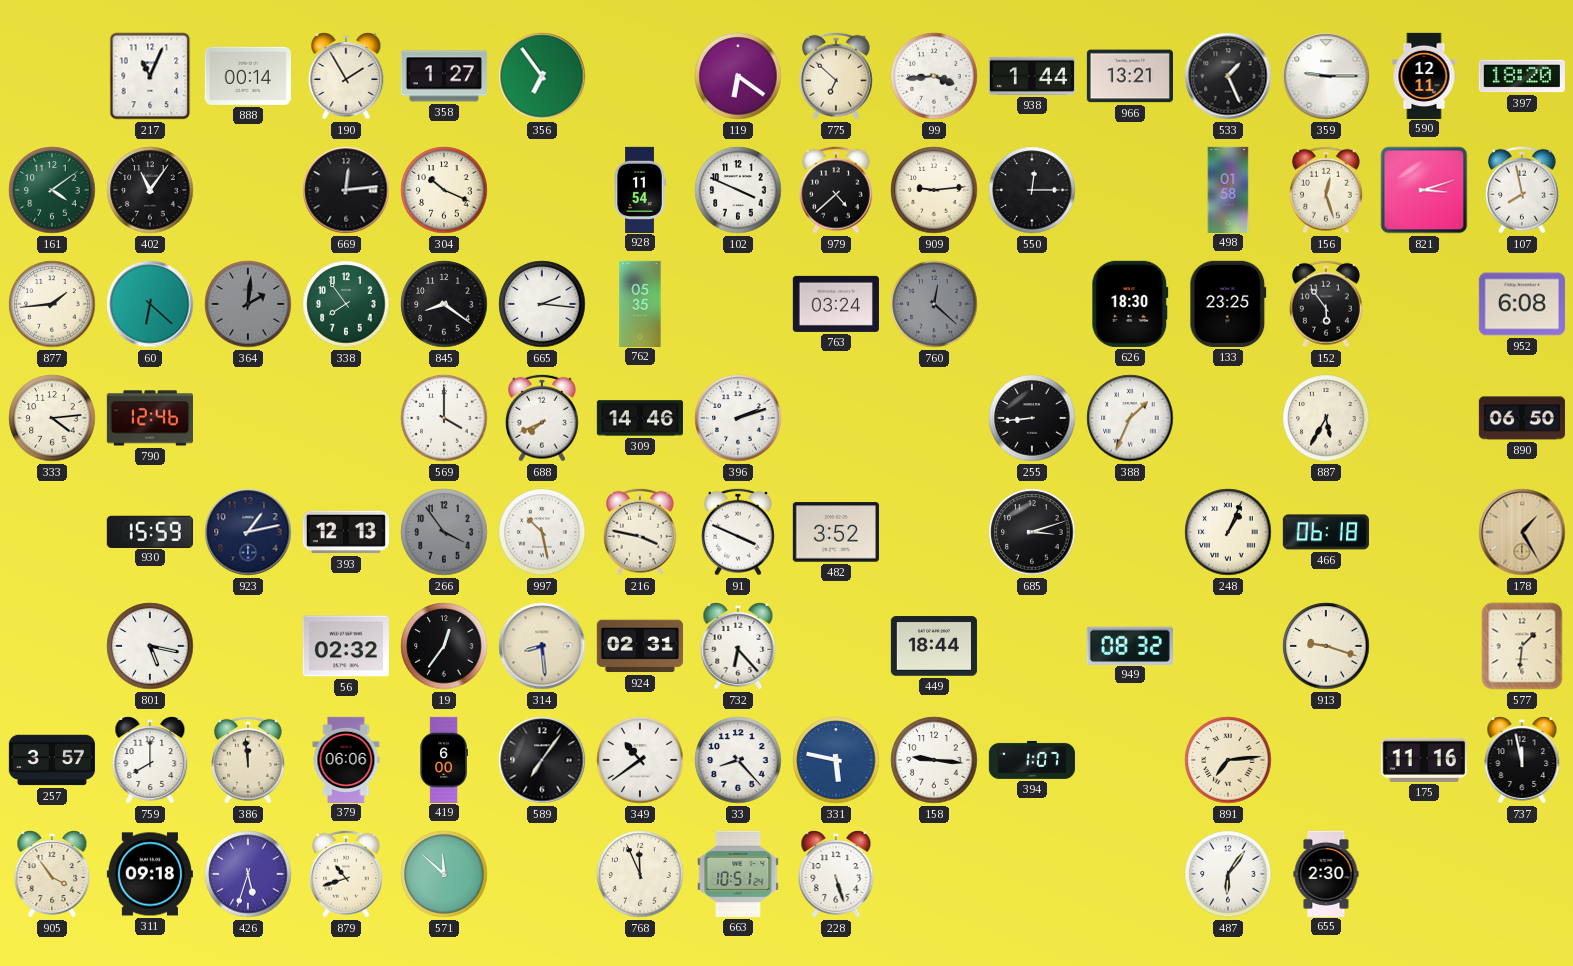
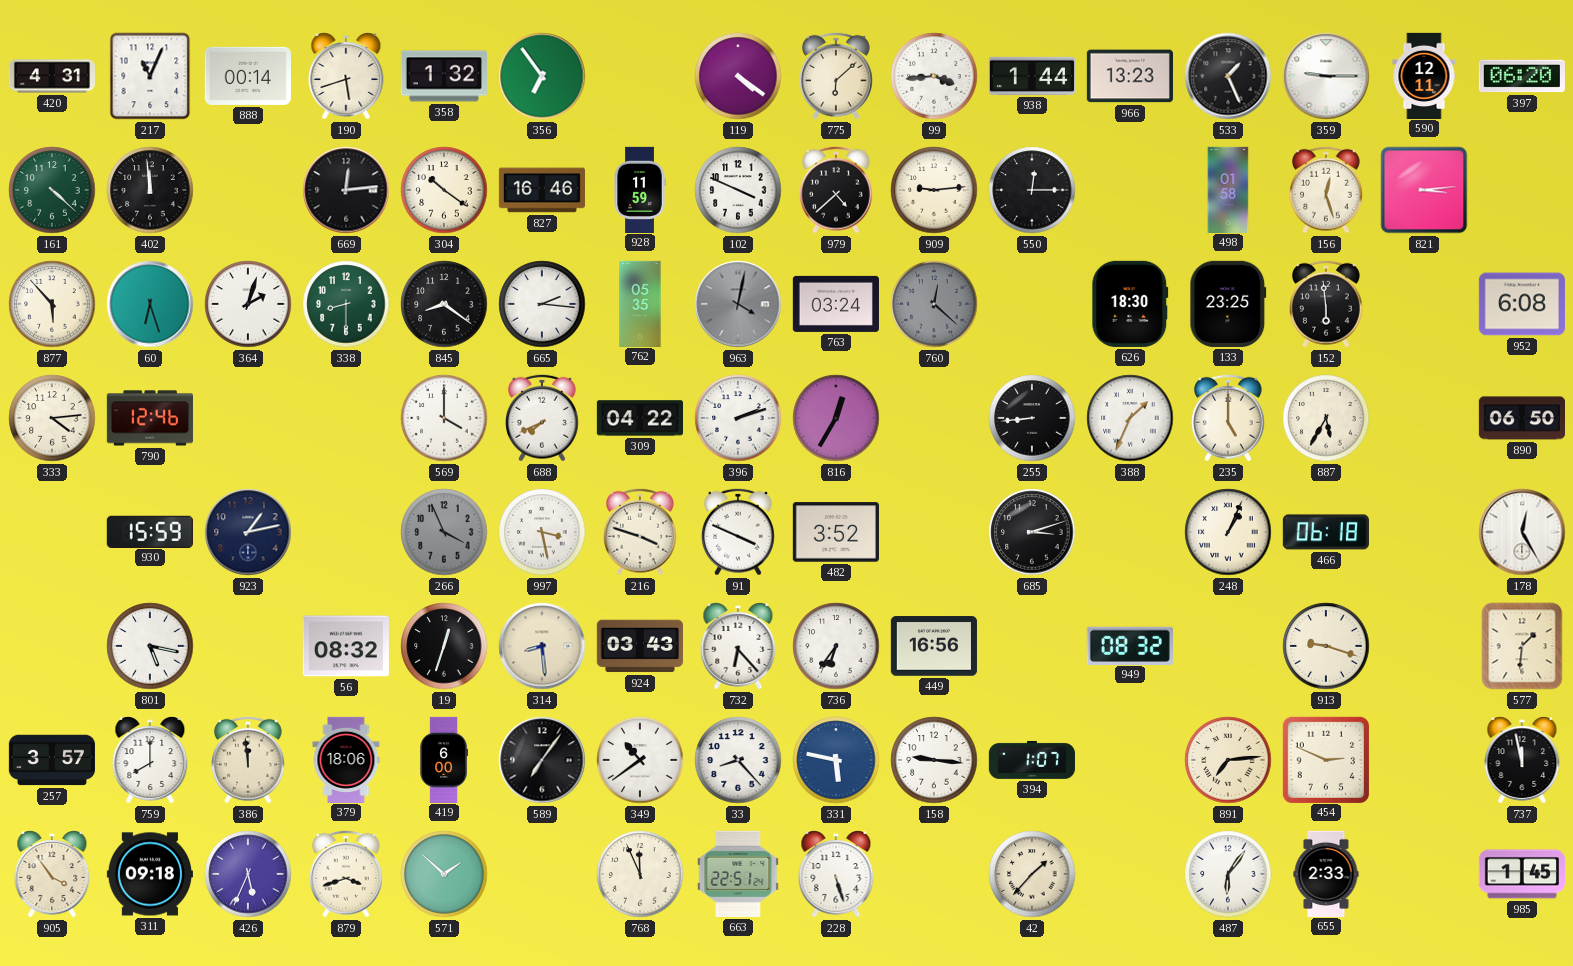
420: none -> 4:31
190: 1:55 -> 5:42
358: 1:27 -> 1:32
119: 6:21 -> 4:21
775: 6:52 -> 6:08
966: 13:21 -> 13:23
397: 18:20 -> 06:20
161: 4:09 -> 4:22
402: 11:06 -> 11:59
304: 10:19 -> 10:21
827: none -> 16:46
928: 11:54 -> 11:59
821: 3:12 -> 3:14
107: 7:58 -> none
877: 1:44 -> 5:53
60: 6:22 -> 6:27
364: 2:01 -> 2:03
364 dial: grey -> white
338: 7:54 -> 8:30
963: none -> 4:02
152: 5:54 -> 5:59
309: 14:46 -> 04:22
816: none -> 12:35
235: none -> 5:00
393: 12:13 -> none
266: 3:54 -> 3:56
997: 10:28 -> 3:28
216: 3:47 -> 3:48
178: 1:25 -> 12:25
178 dial: champagne -> white
56: 02:32 -> 08:32
19: 12:36 -> 12:33
924: 02:31 -> 03:43
736: none -> 6:36
449: 18:44 -> 16:56
379: 06:06 -> 18:06
454: none -> 2:49
175: 11:16 -> none
426: 5:33 -> 5:34
879: 10:42 -> 3:42
571: 11:52 -> 1:52
663: 10:51 -> 22:51
42: none -> 1:37
655: 2:30 -> 2:33
985: none -> 1:45
